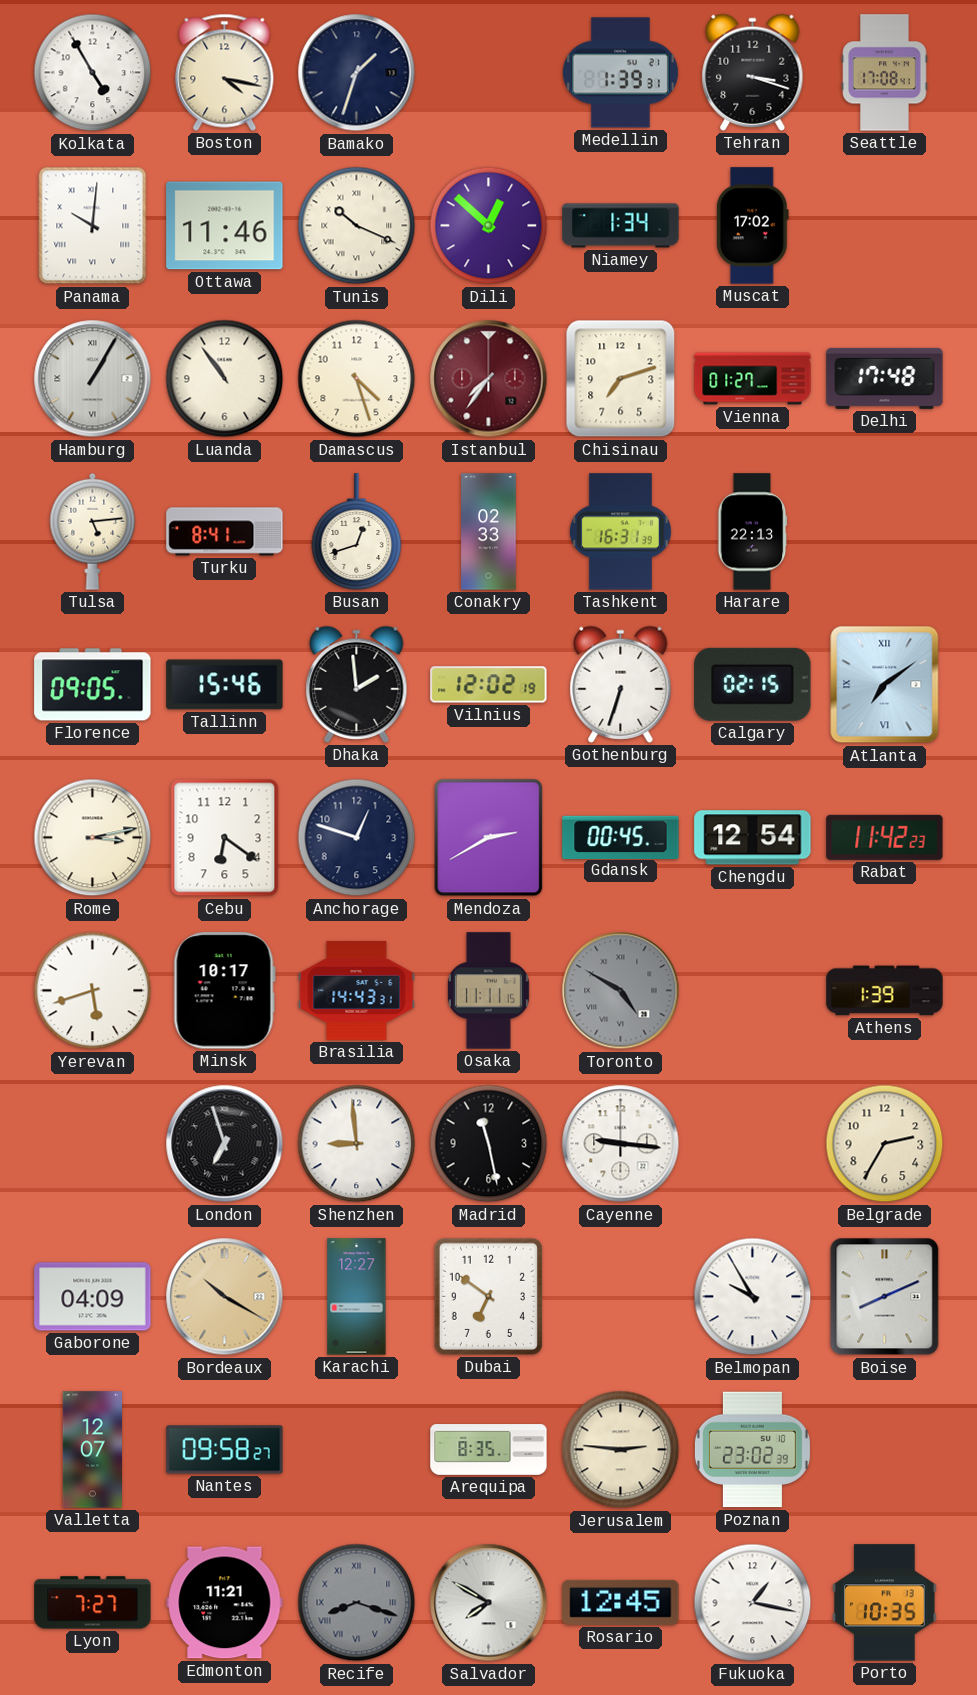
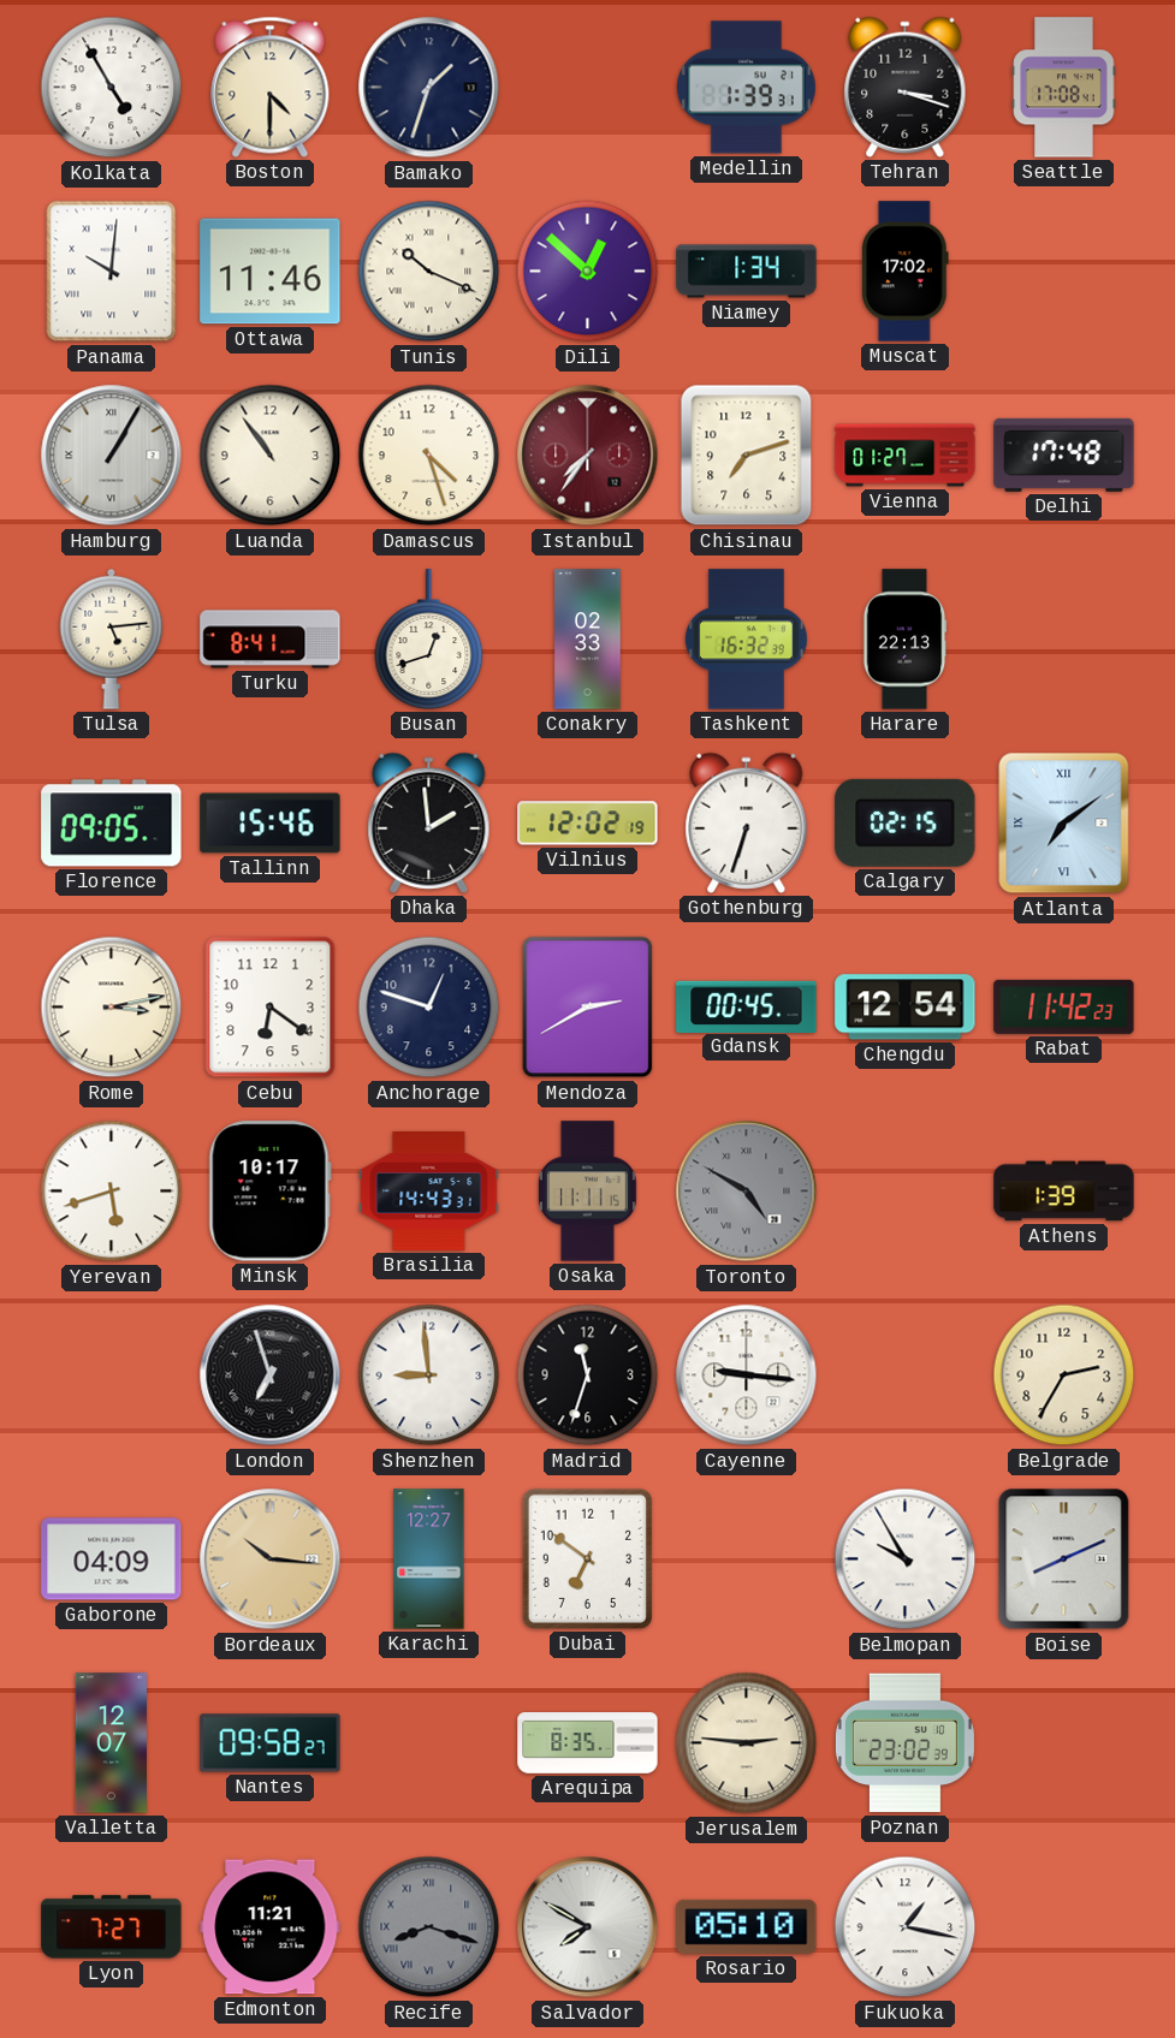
Boston: 4:17 -> 4:30
Tashkent: 16:31 -> 16:32
Madrid: 11:28 -> 11:33
Bordeaux: 10:20 -> 10:16
Rosario: 12:45 -> 05:10
Porto: 10:35 -> none
